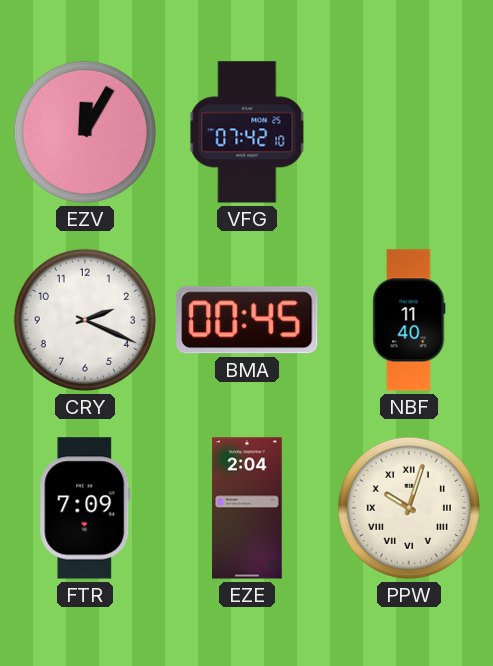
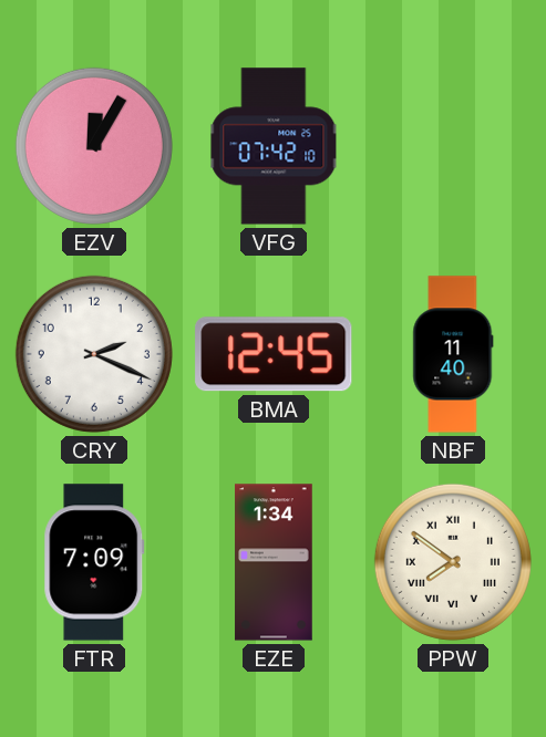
BMA: 00:45 -> 12:45
EZE: 2:04 -> 1:34
PPW: 10:03 -> 7:51
